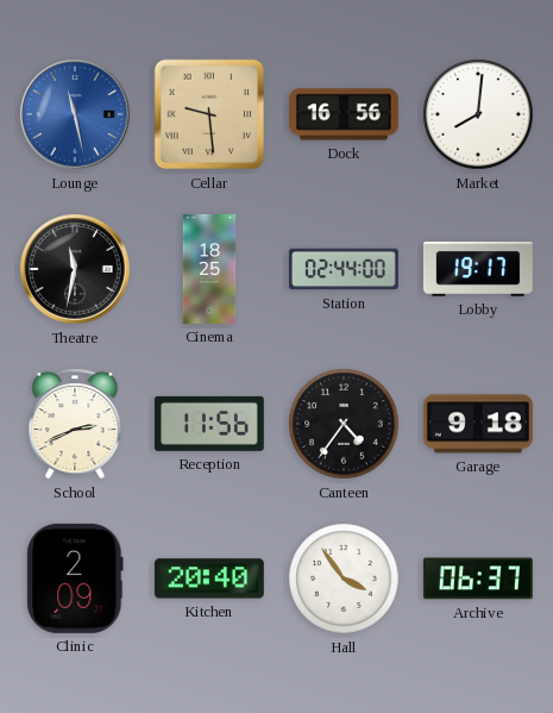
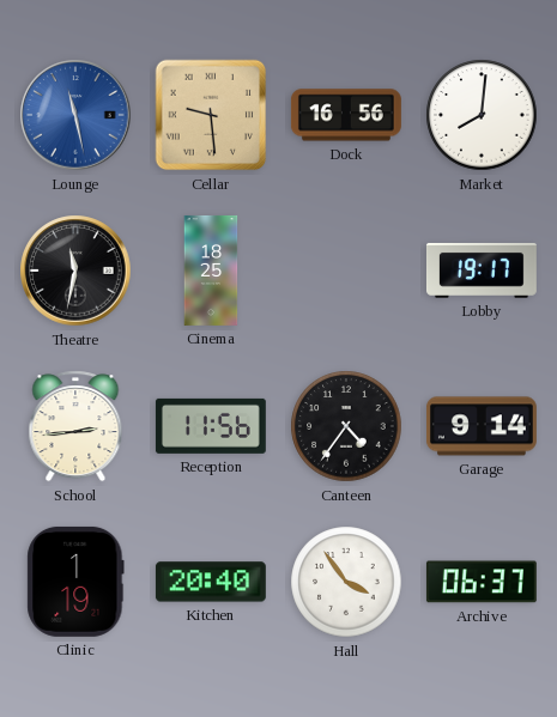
Station: 02:44 -> none
School: 2:41 -> 2:44
Garage: 9:18 -> 9:14
Clinic: 2:09 -> 1:19
